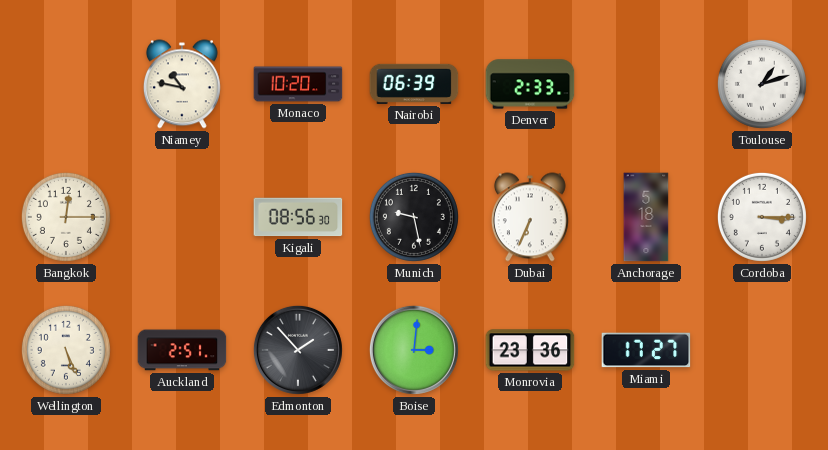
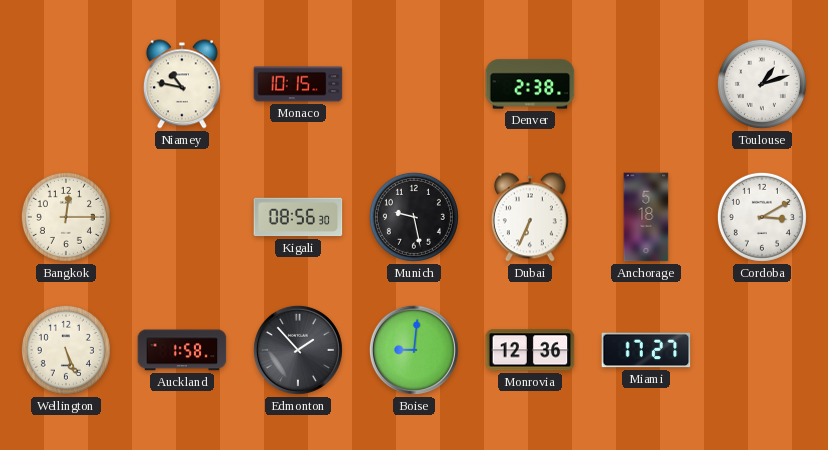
Monaco: 10:20 -> 10:15
Nairobi: 06:39 -> none
Denver: 2:33 -> 2:38
Cordoba: 3:15 -> 3:10
Auckland: 2:51 -> 1:58
Boise: 3:01 -> 9:01
Monrovia: 23:36 -> 12:36
